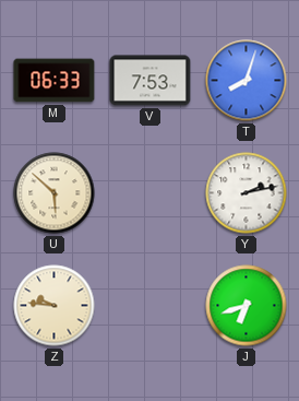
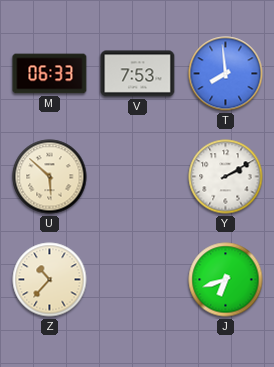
T: 8:03 -> 7:59
Y: 2:13 -> 2:10
Z: 9:46 -> 10:37
